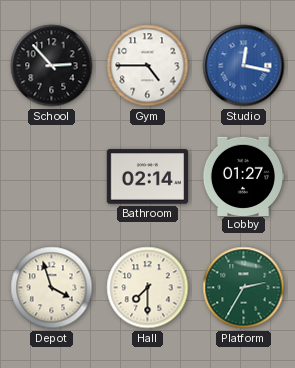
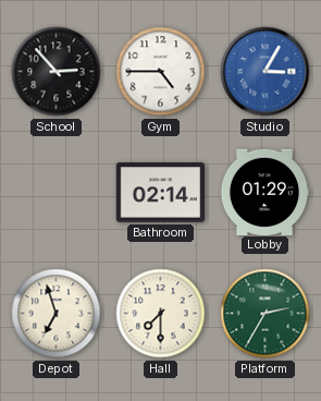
Studio: 12:17 -> 3:05
Lobby: 01:27 -> 01:29
Depot: 3:57 -> 6:57
